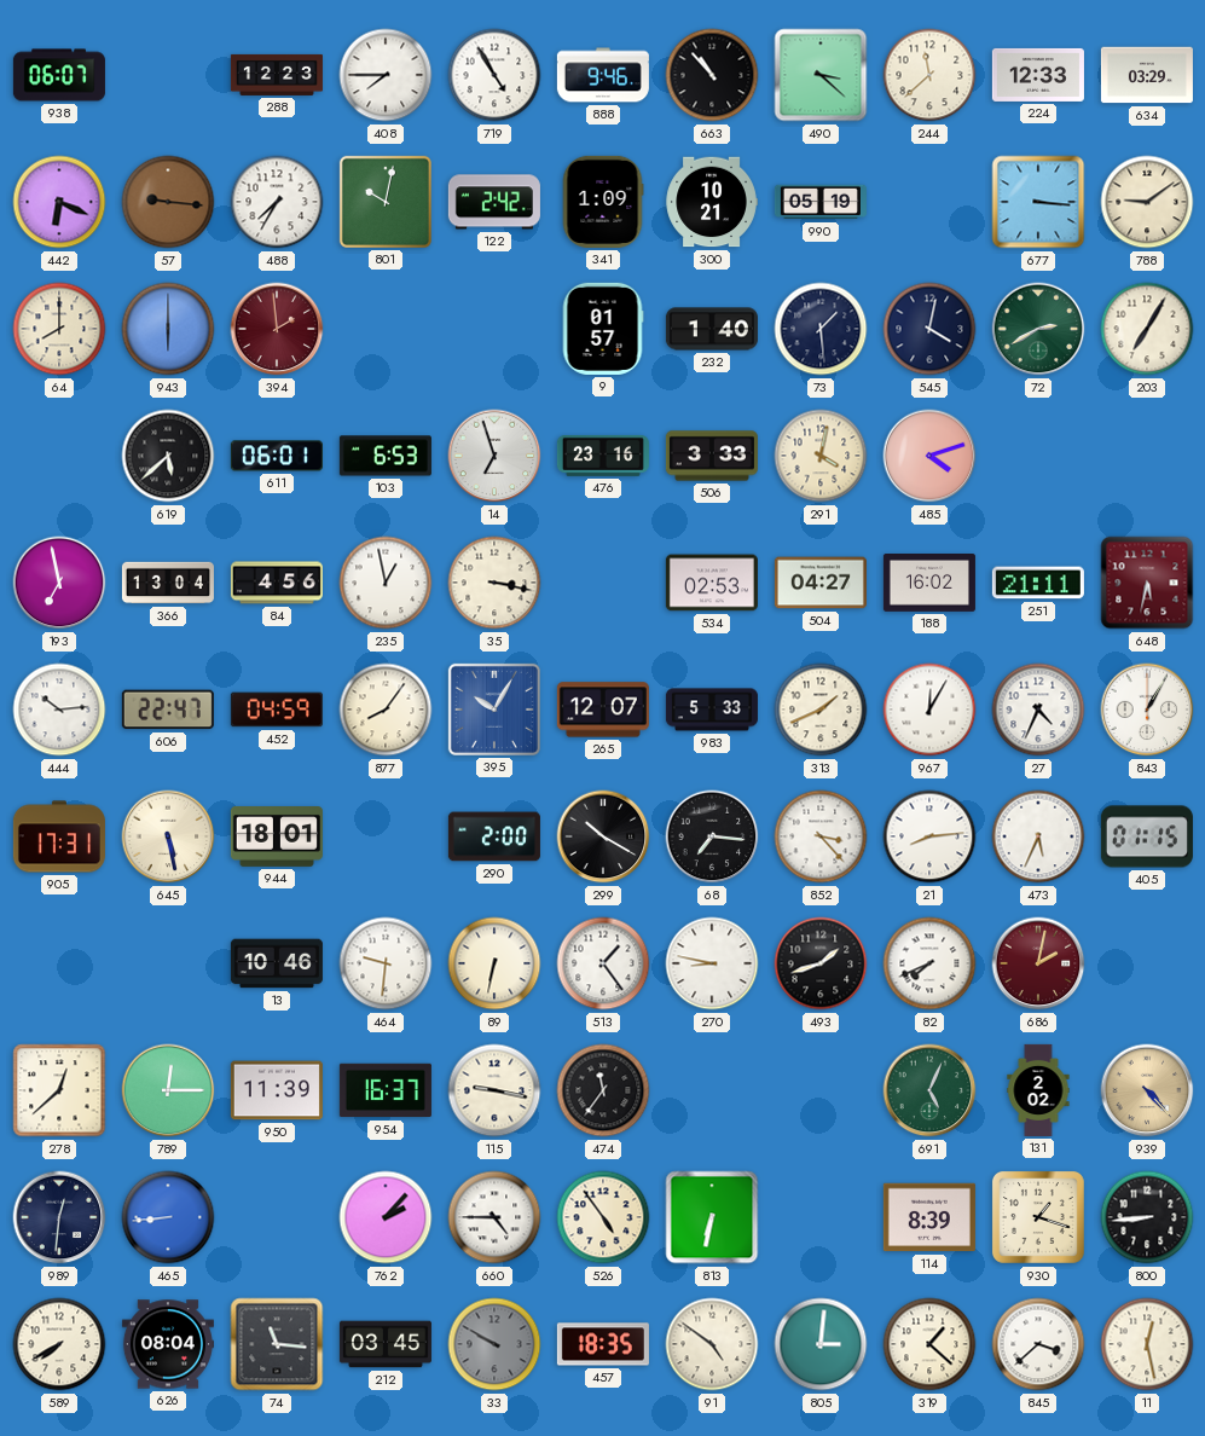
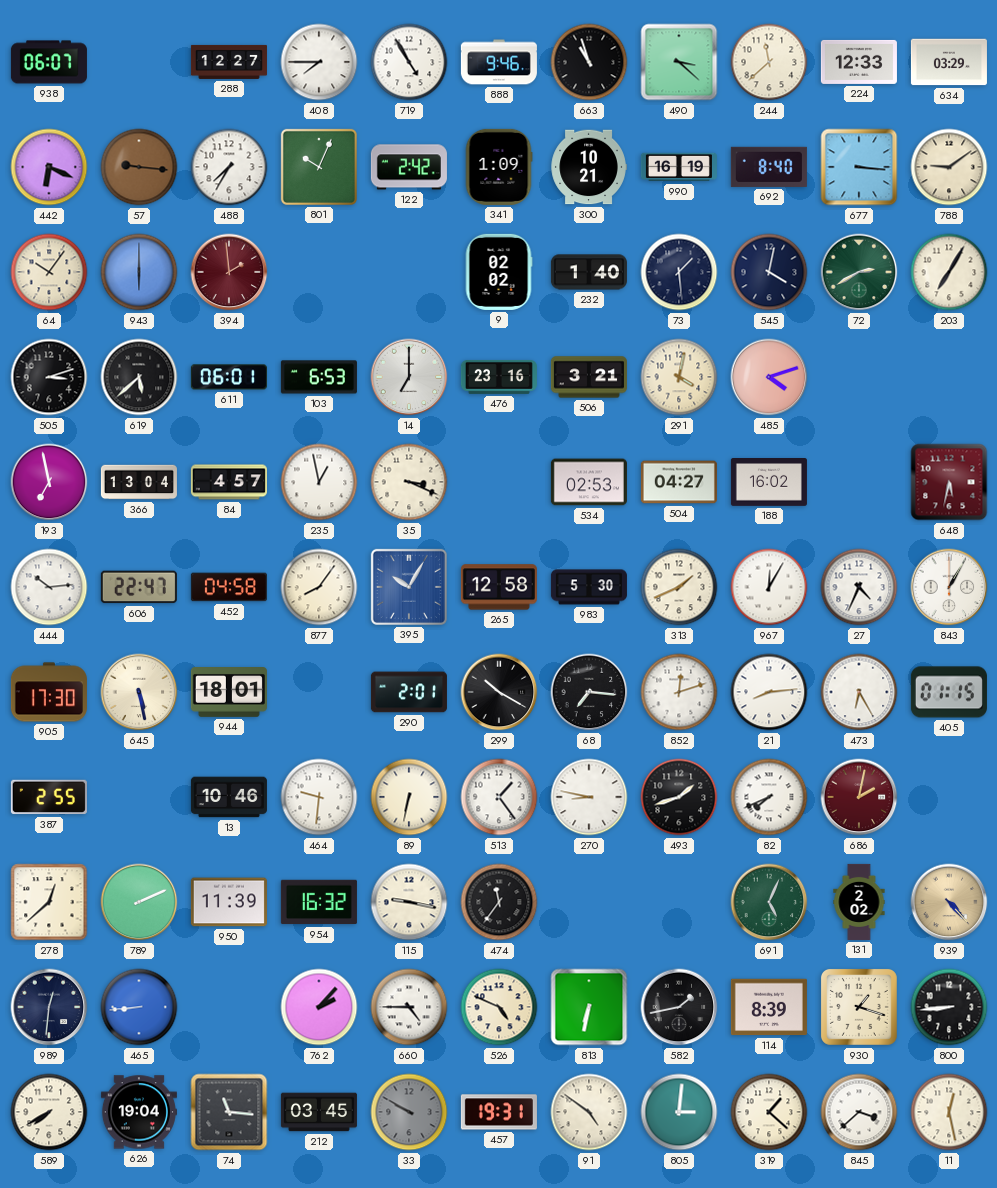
288: 12:23 -> 12:27
663: 10:53 -> 10:57
801: 10:02 -> 10:04
990: 05:19 -> 16:19
692: none -> 8:40
64: 8:00 -> 10:06
9: 01:57 -> 02:02
505: none -> 3:12
14: 6:57 -> 7:00
506: 3:33 -> 3:21
84: 4:56 -> 4:57
35: 3:17 -> 3:19
251: 21:11 -> none
452: 04:59 -> 04:58
265: 12:07 -> 12:58
983: 5:33 -> 5:30
905: 17:31 -> 17:30
290: 2:00 -> 2:01
852: 3:23 -> 12:12
473: 5:34 -> 6:25
387: none -> 2:55
789: 12:15 -> 2:11
954: 16:37 -> 16:32
526: 4:54 -> 4:49
582: none -> 1:43
626: 08:04 -> 19:04
457: 18:35 -> 19:31
